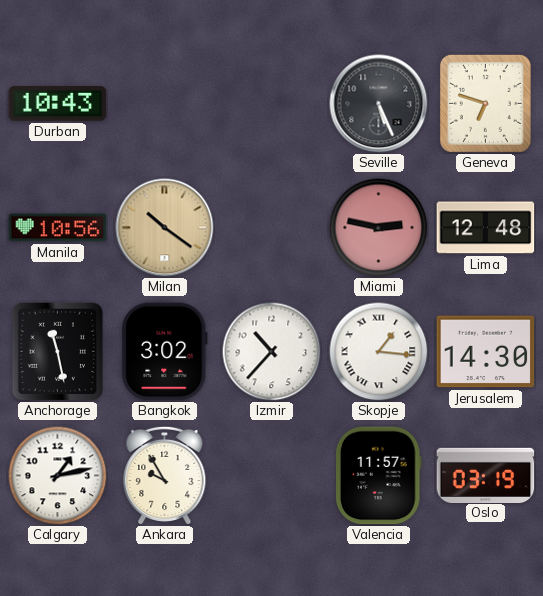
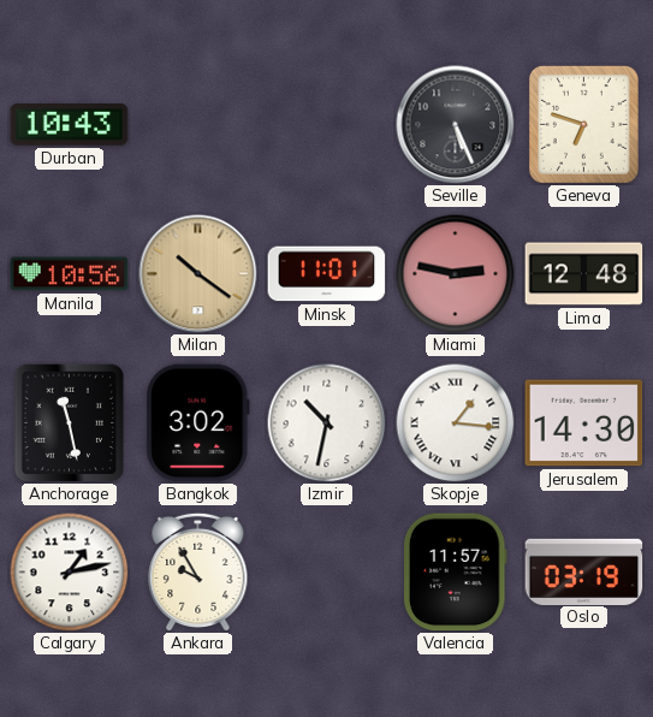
Minsk: none -> 11:01
Izmir: 10:37 -> 10:32
